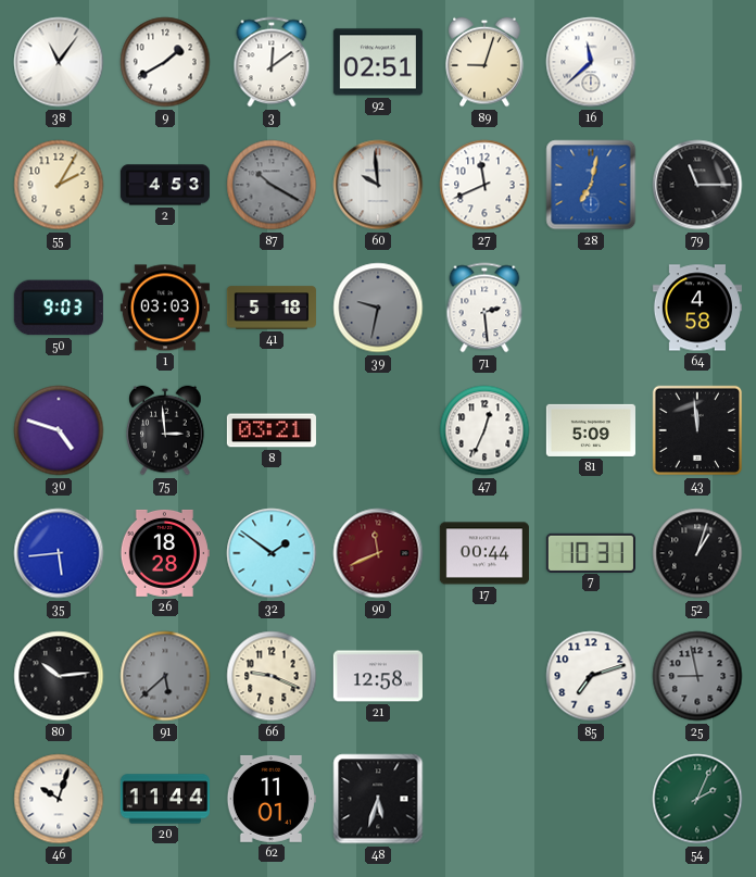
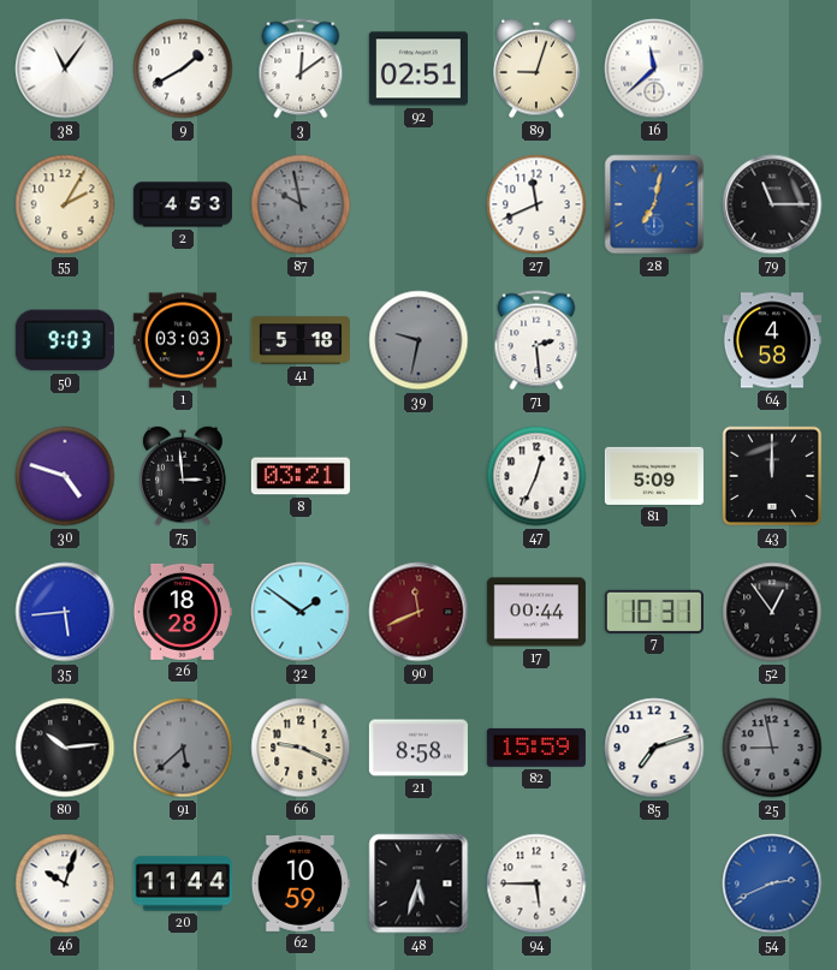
87: 10:20 -> 9:58
60: 9:59 -> none
43: 11:59 -> 12:00
52: 1:03 -> 12:54
21: 12:58 -> 8:58
82: none -> 15:59
62: 11:01 -> 10:59
94: none -> 5:45
54: 2:04 -> 2:41
54 dial: green -> blue
